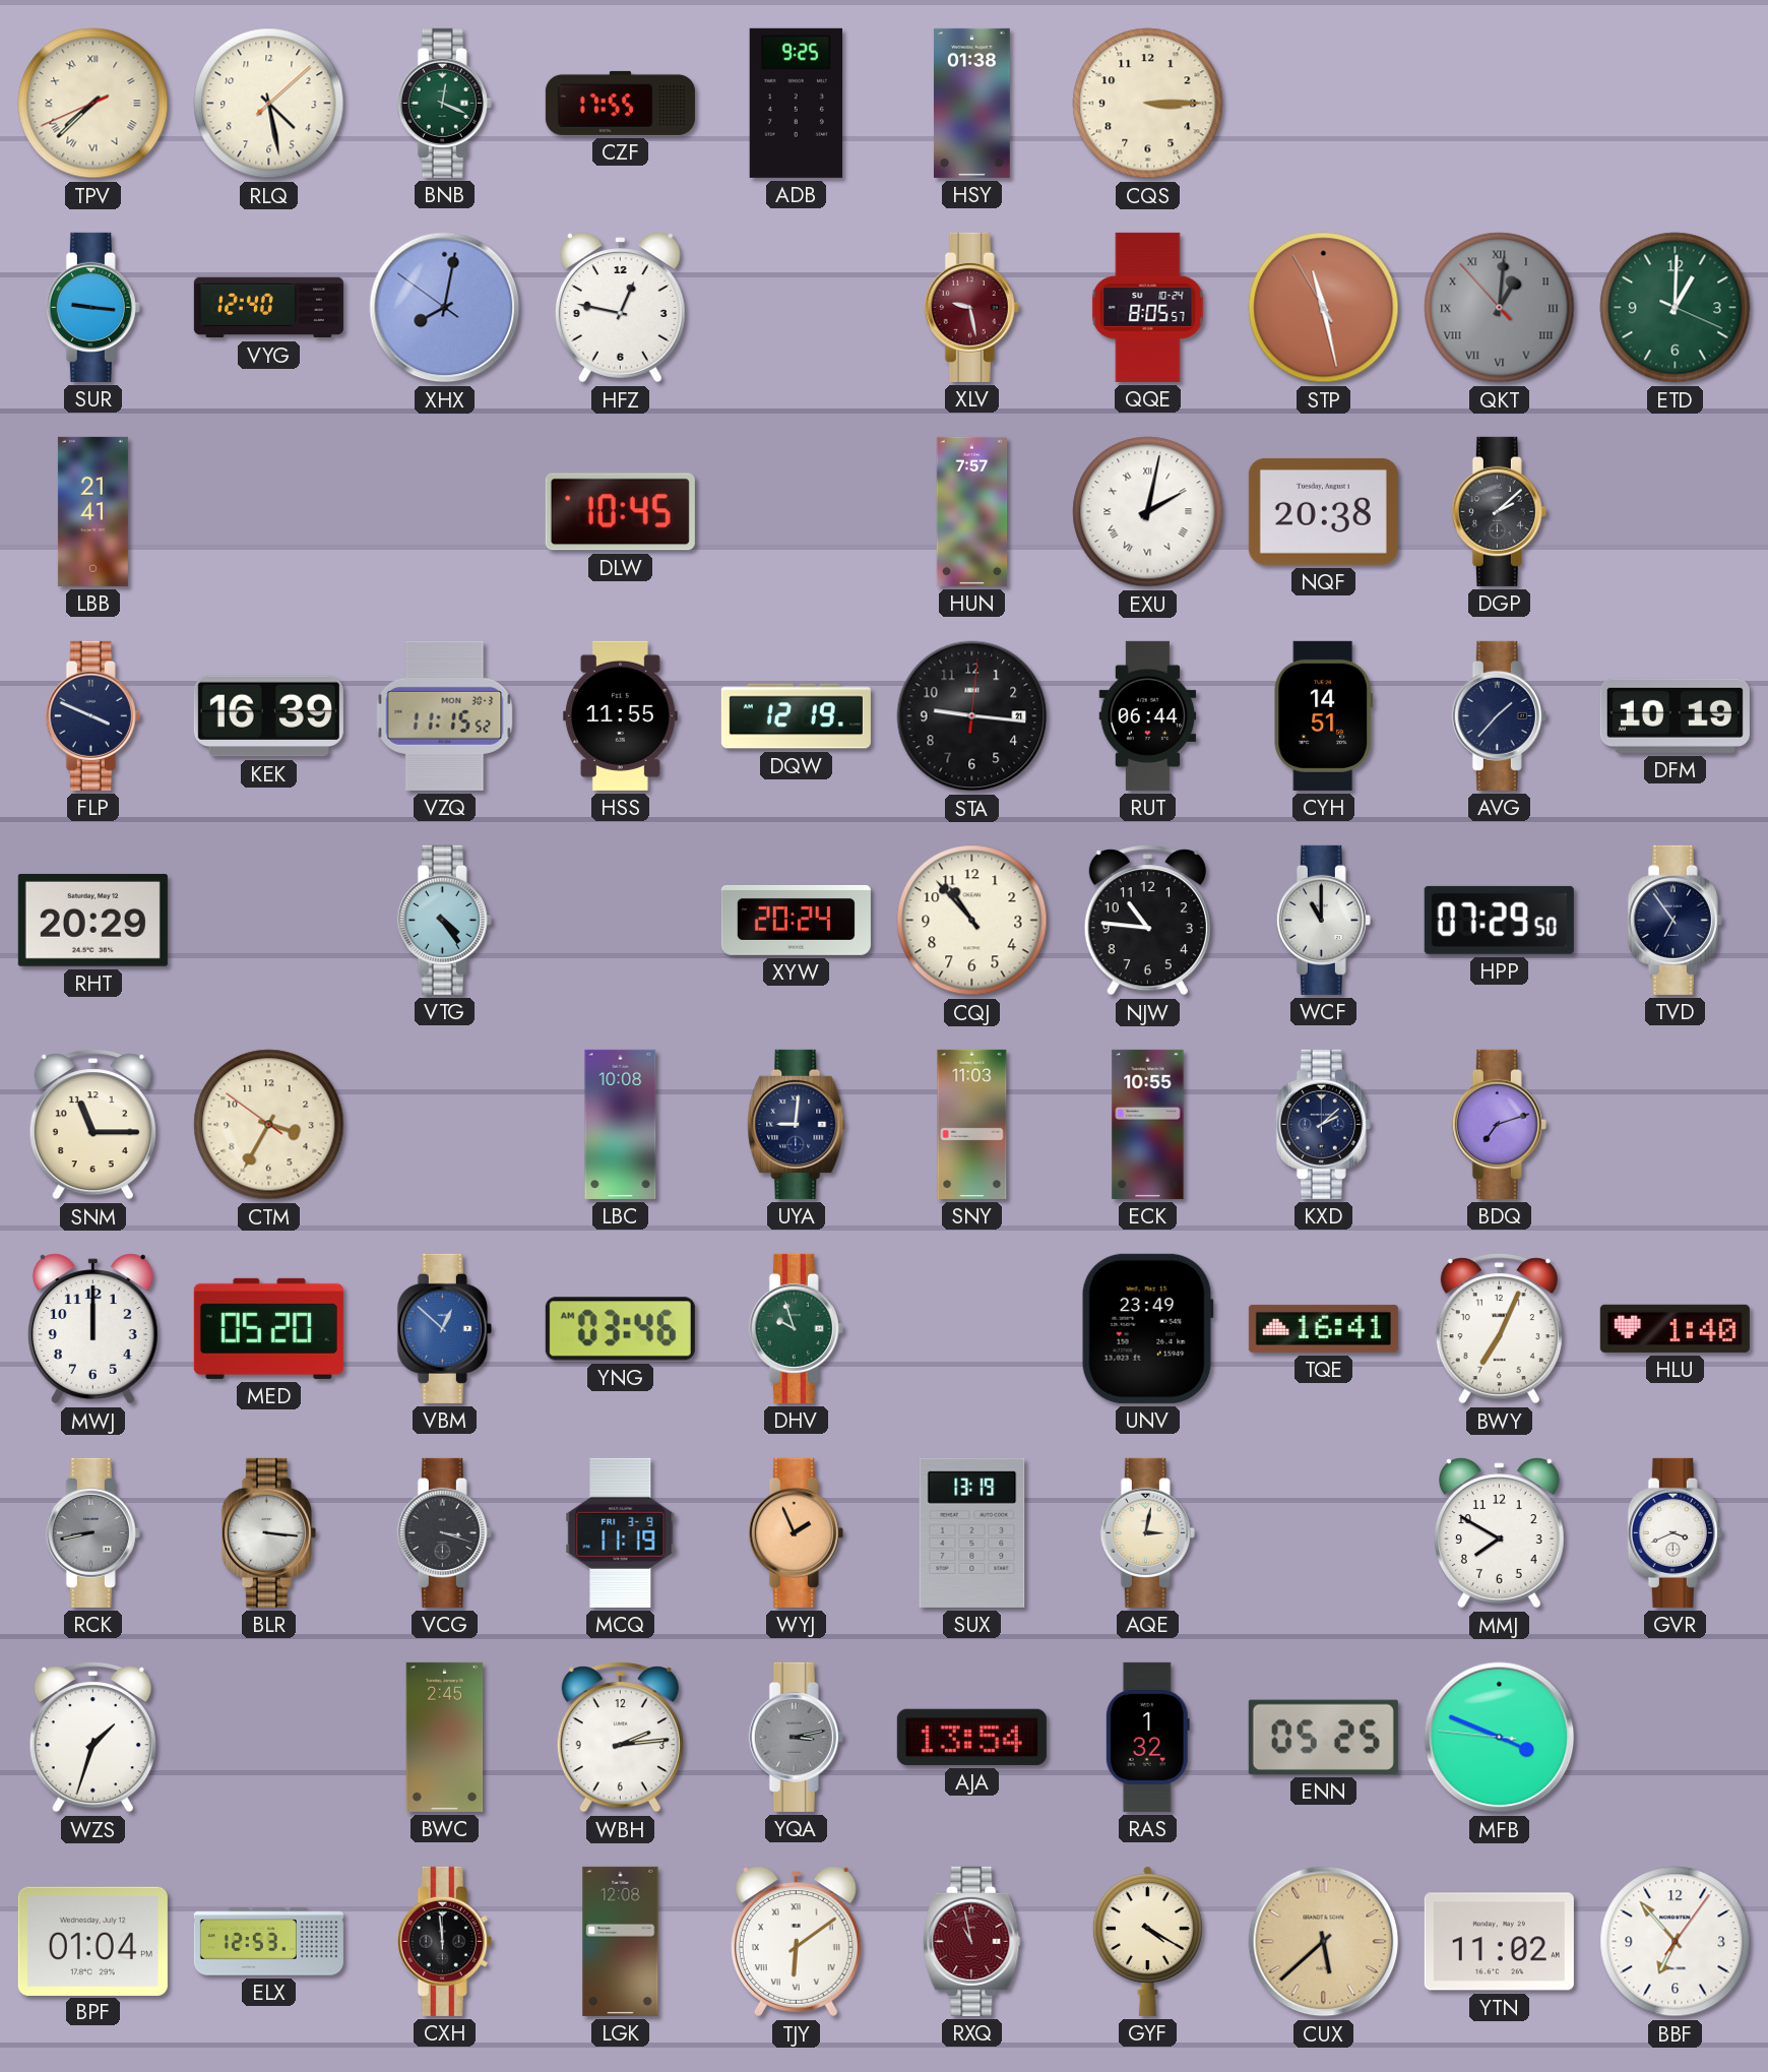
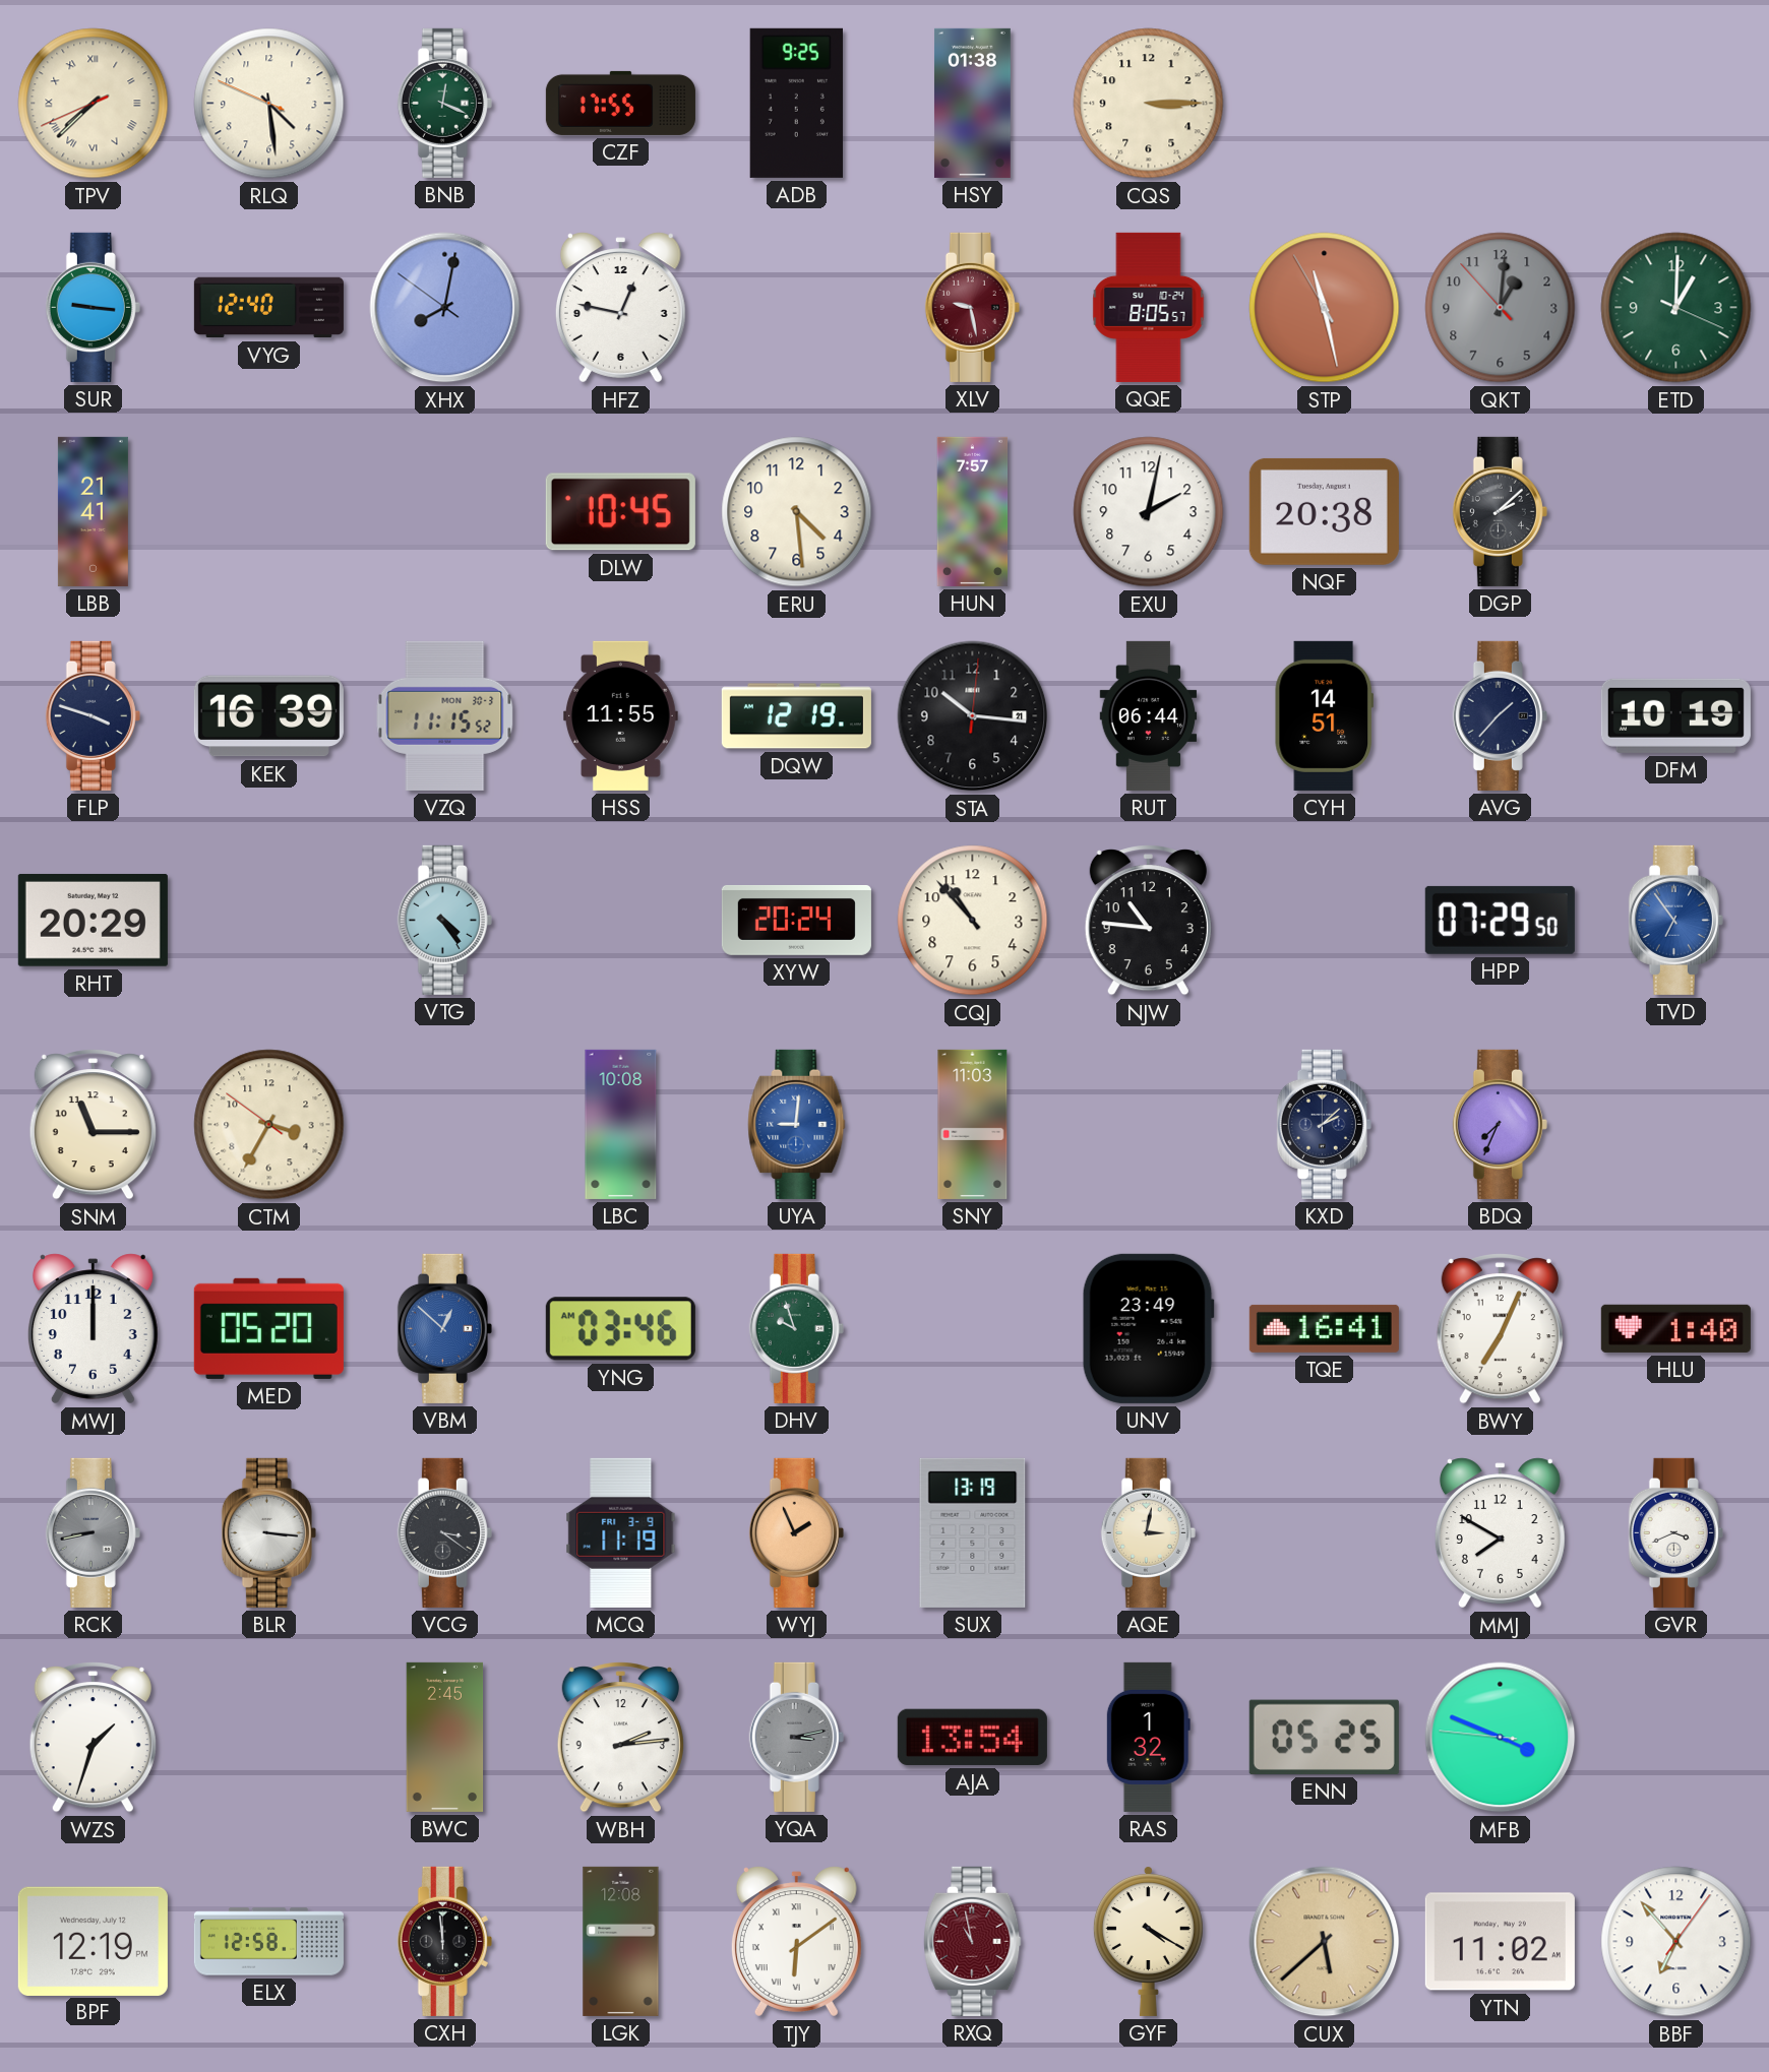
RLQ: 4:28:08 -> 4:28:49
QKT numerals: Roman -> Arabic
ERU: none -> 4:29
EXU numerals: Roman -> Arabic
FLP: 3:49 -> 3:48
STA: 9:16 -> 10:16
WCF: 11:00 -> none
TVD dial: navy -> blue
UYA dial: navy -> blue
ECK: 10:55 -> none
BDQ: 7:12 -> 7:34
VCG: 3:18 -> 3:21
BPF: 01:04 -> 12:19
ELX: 12:53 -> 12:58
